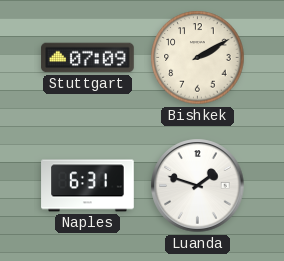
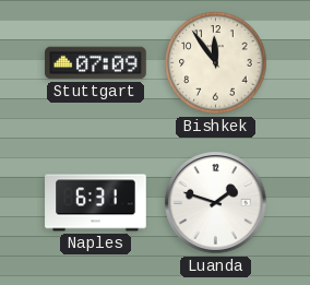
Bishkek: 2:10 -> 11:54
